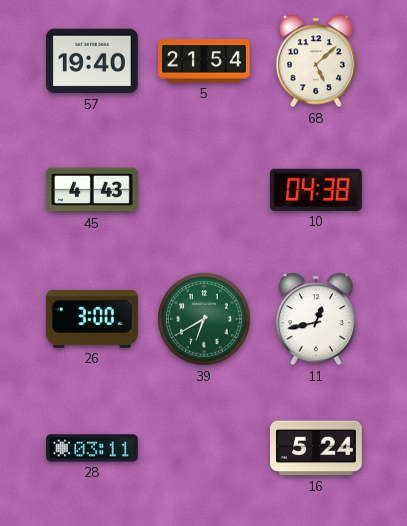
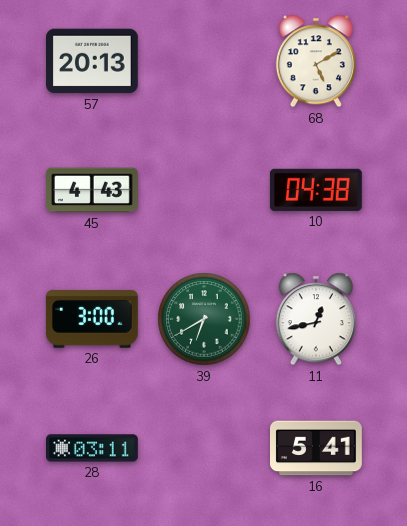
57: 19:40 -> 20:13
5: 21:54 -> none
68: 5:08 -> 5:10
16: 5:24 -> 5:41
